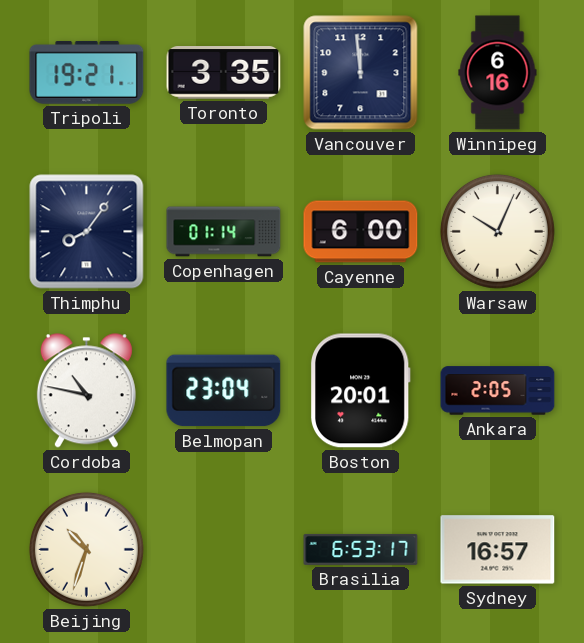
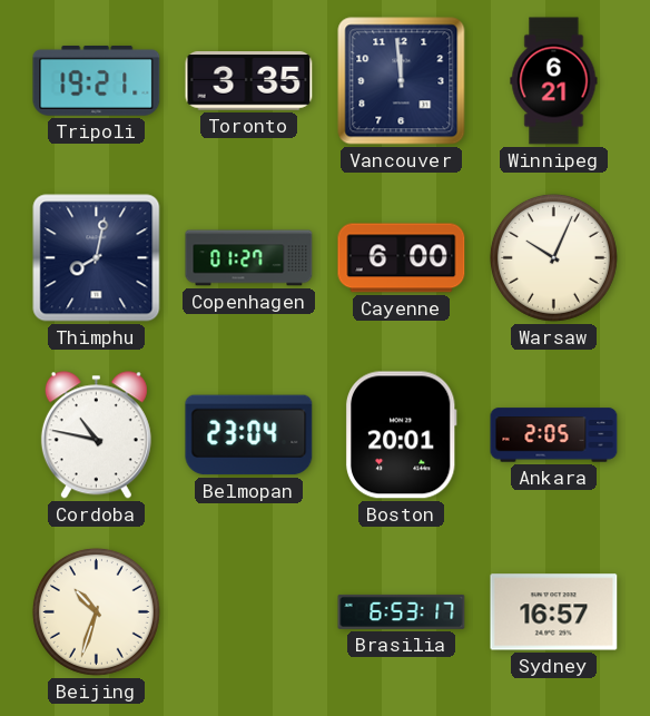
Winnipeg: 6:16 -> 6:21
Thimphu: 8:06 -> 8:02
Copenhagen: 01:14 -> 01:27
